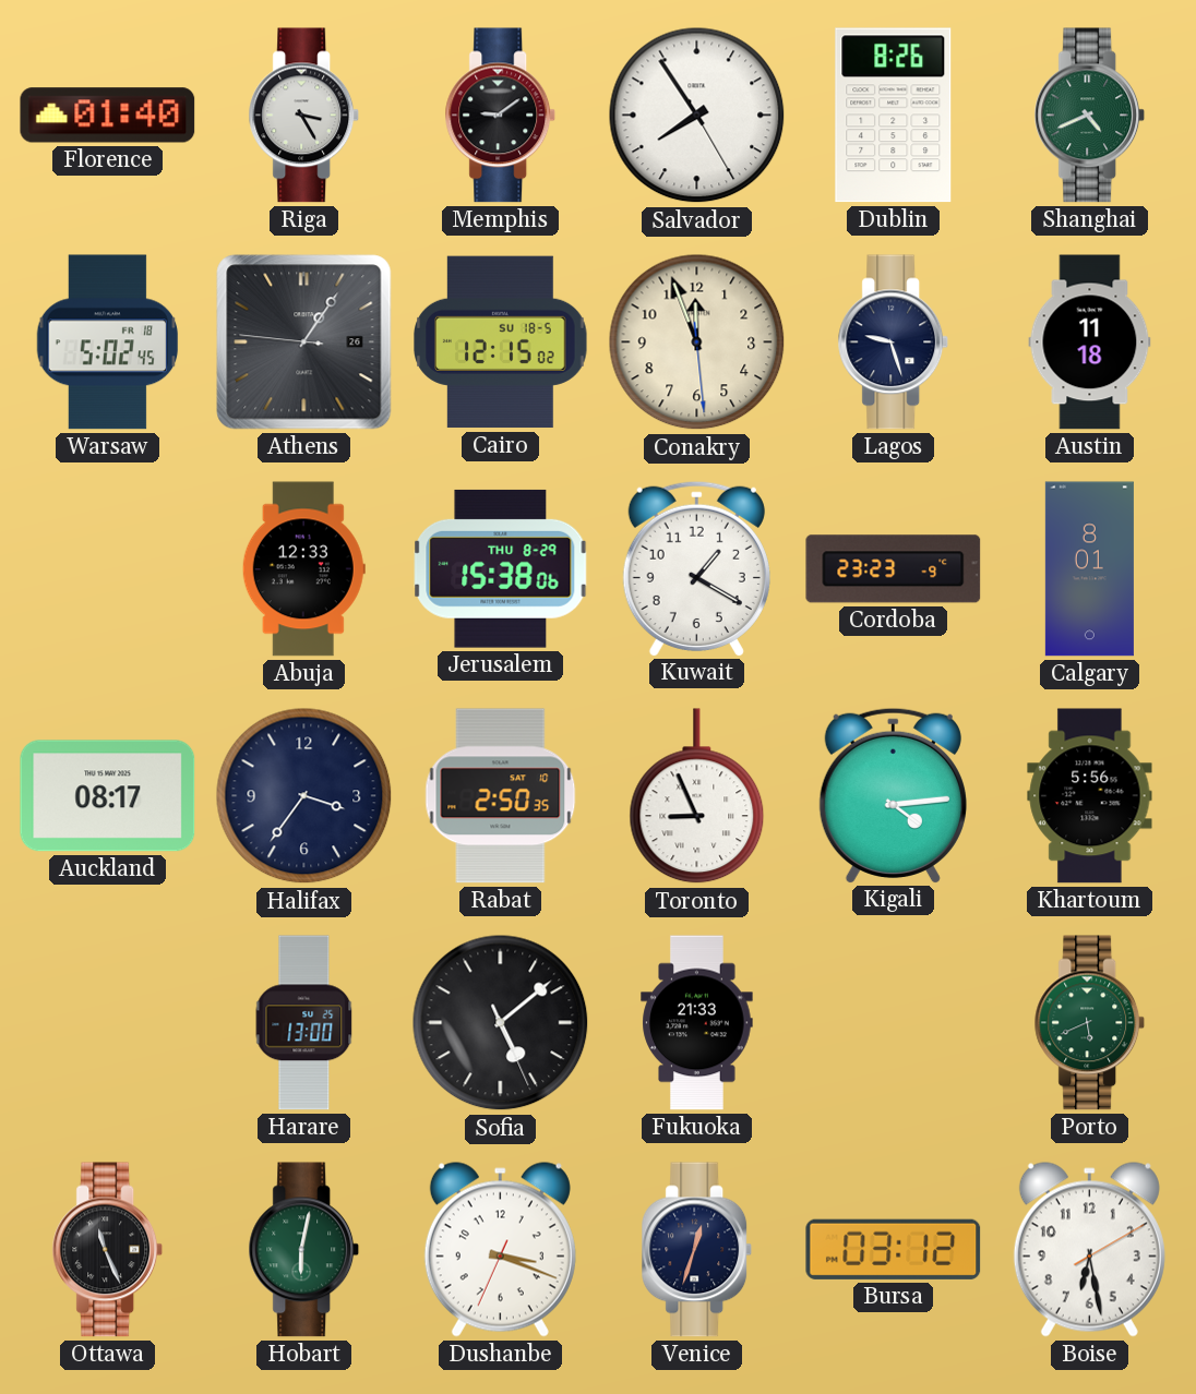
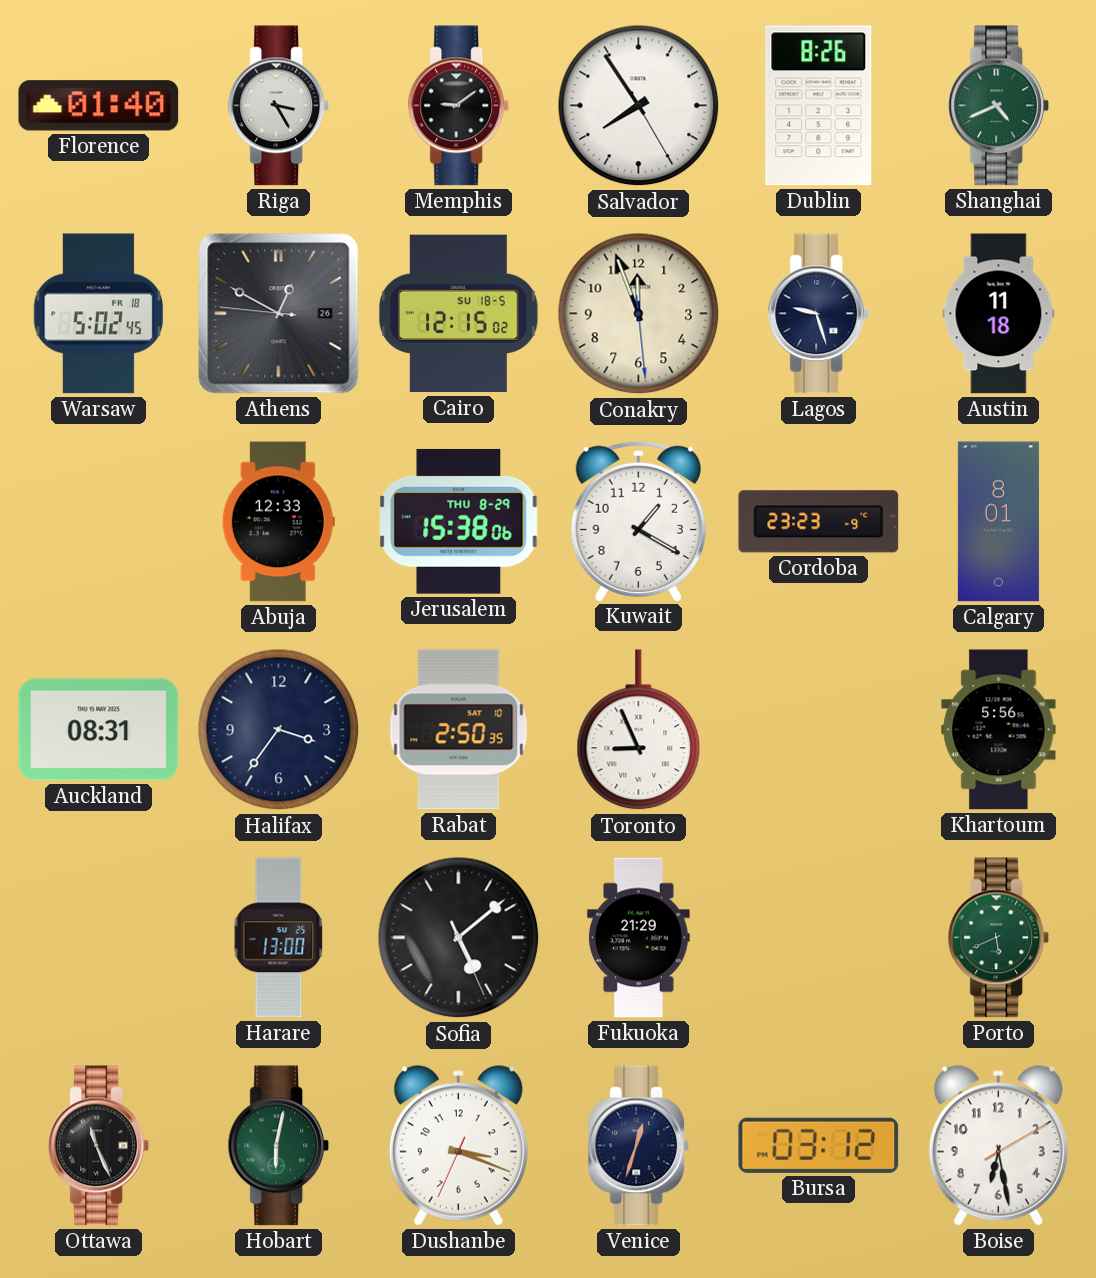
Athens: 1:05 -> 12:49
Auckland: 08:17 -> 08:31
Kigali: 4:14 -> none
Fukuoka: 21:33 -> 21:29
